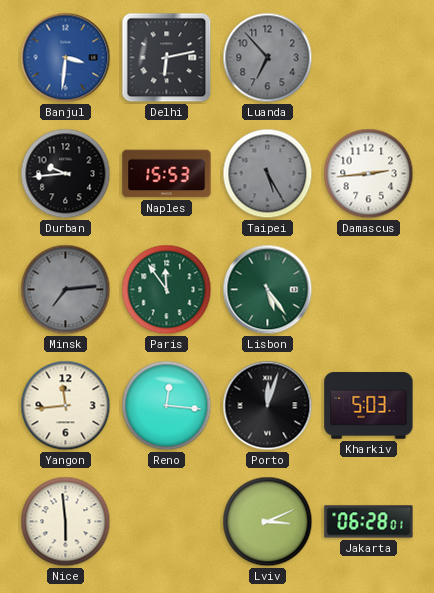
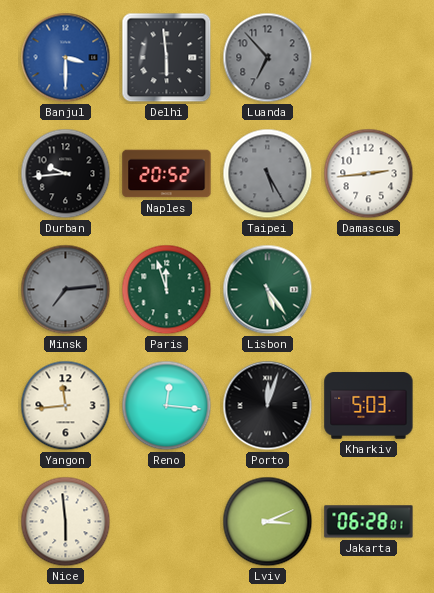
Banjul: 3:31 -> 3:30
Delhi: 6:13 -> 5:59
Naples: 15:53 -> 20:52
Paris: 11:54 -> 11:57
